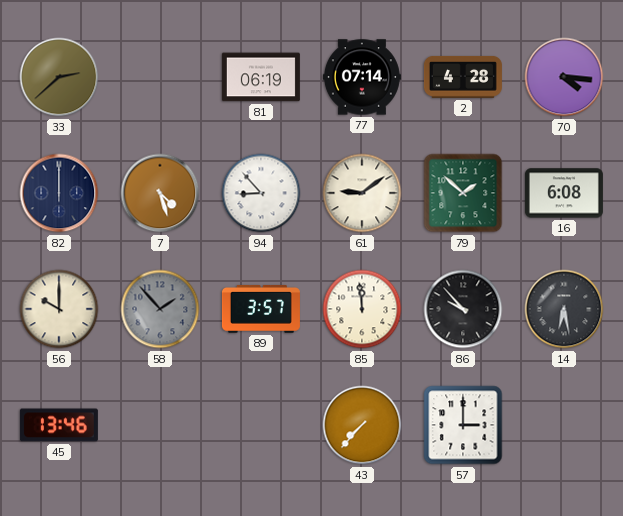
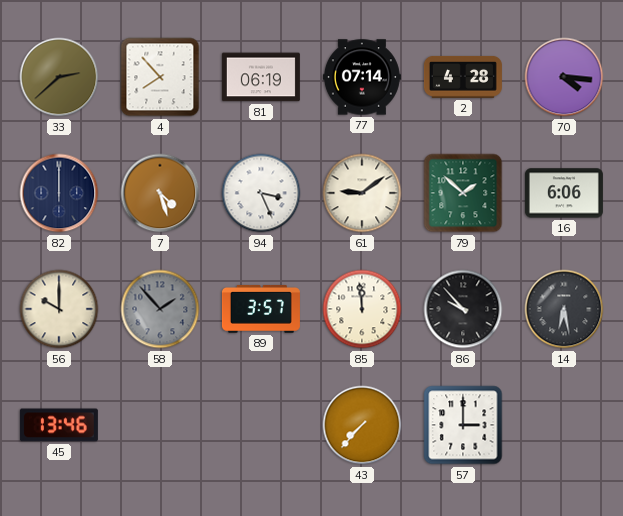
4: none -> 7:53
94: 8:53 -> 3:26
16: 6:08 -> 6:06
